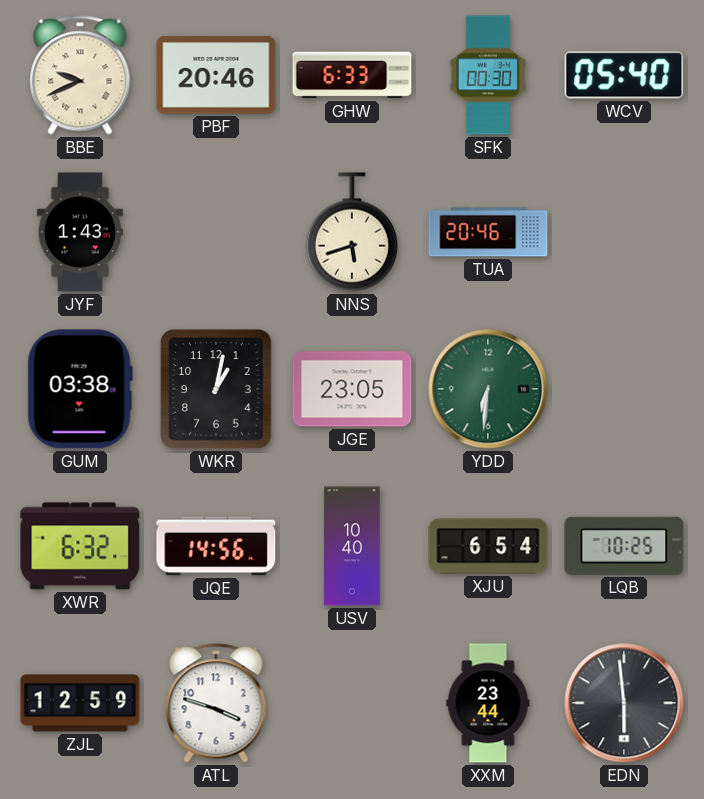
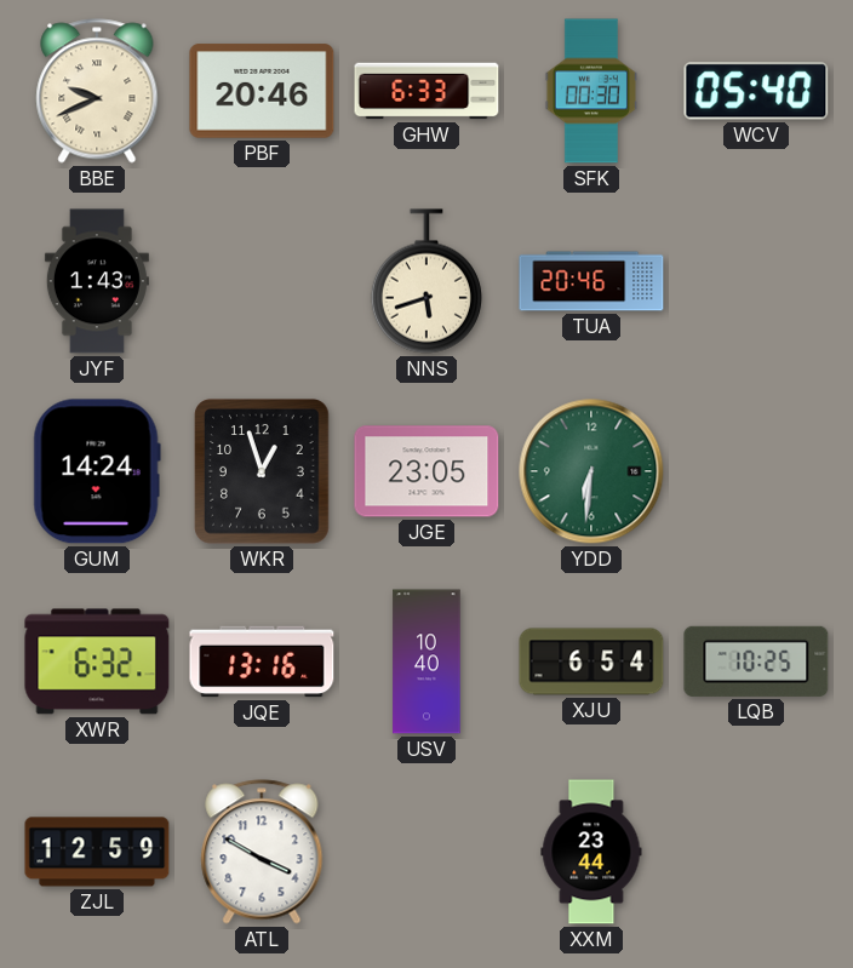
GUM: 03:38 -> 14:24
WKR: 1:02 -> 12:57
JQE: 14:56 -> 13:16
ATL: 3:48 -> 3:50
EDN: 5:59 -> none
